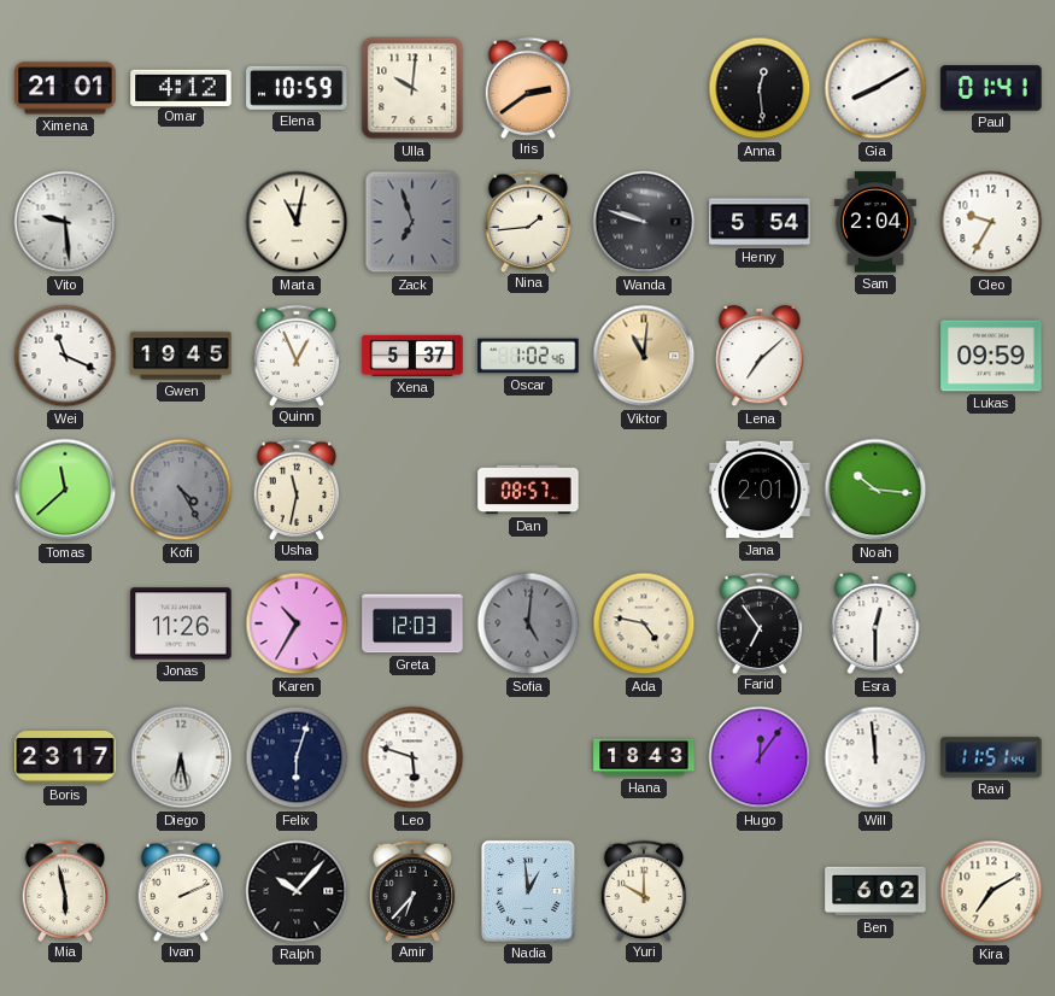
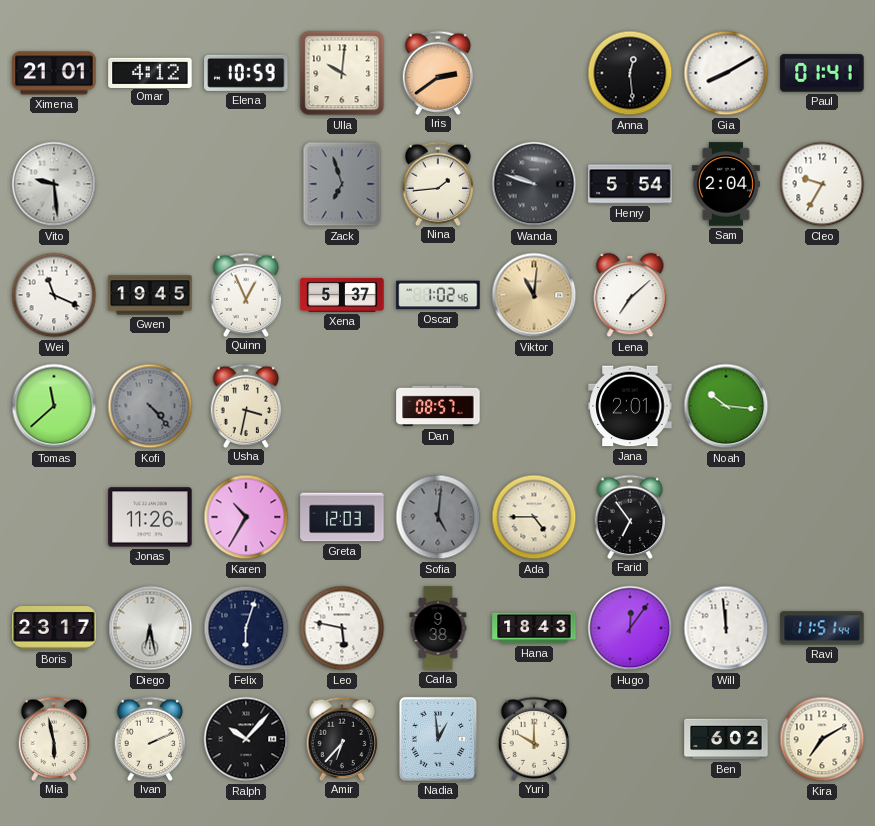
Marta: 11:02 -> none
Lukas: 09:59 -> none
Kofi: 4:25 -> 4:23
Usha: 11:32 -> 3:32
Ada: 4:47 -> 4:45
Esra: 12:30 -> none
Leo: 5:48 -> 5:47
Carla: none -> 9:38
